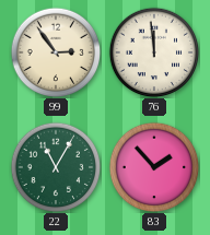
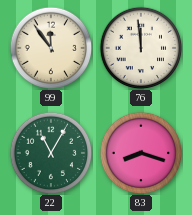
99: 2:54 -> 11:54
83: 1:53 -> 8:18
